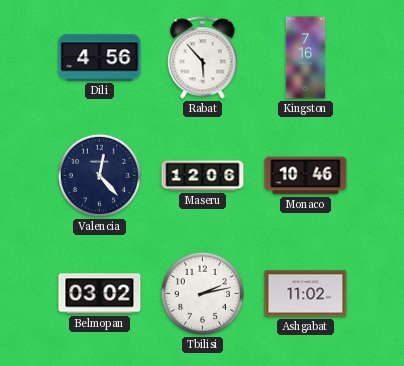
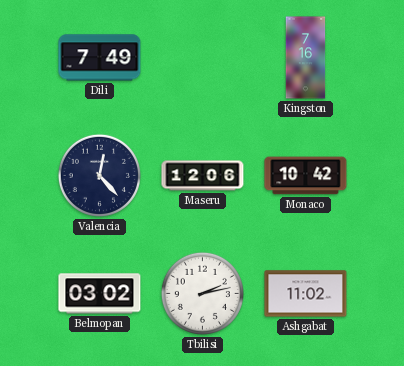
Dili: 4:56 -> 7:49
Rabat: 5:53 -> none
Monaco: 10:46 -> 10:42
